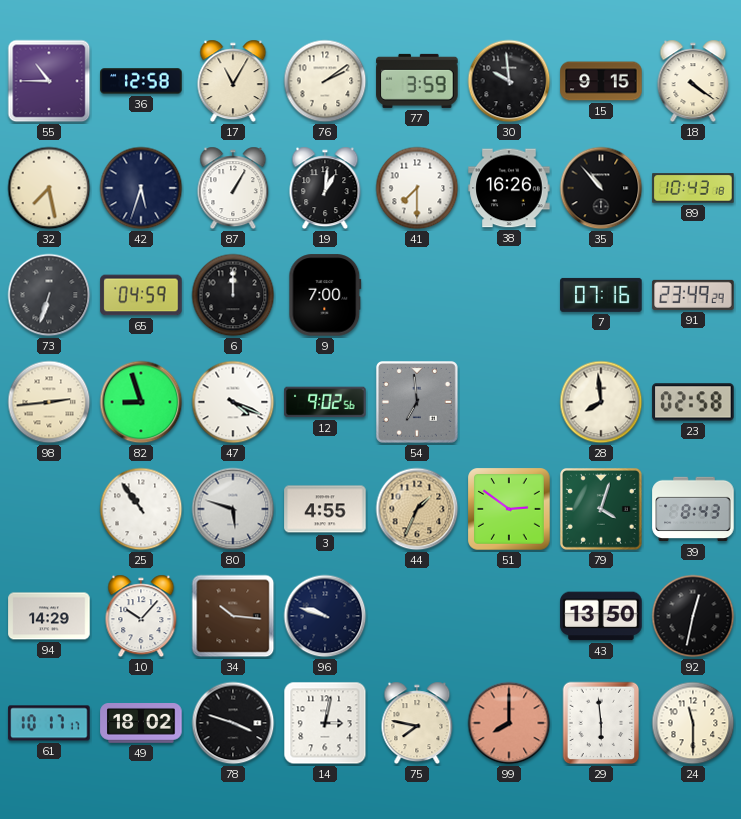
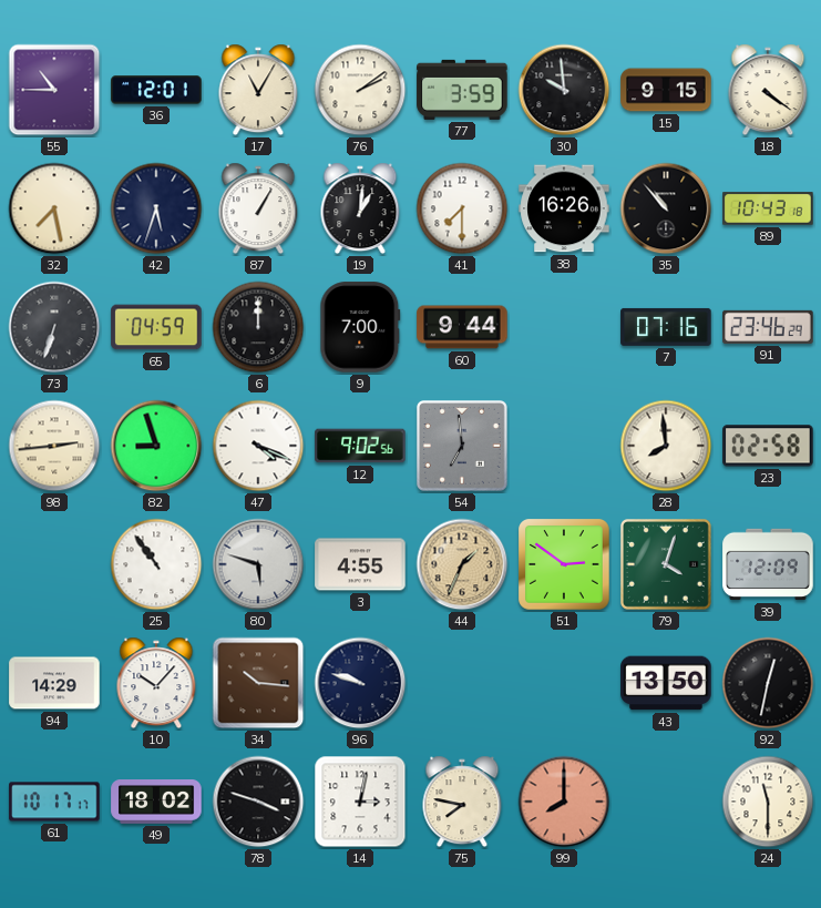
36: 12:58 -> 12:01
60: none -> 9:44
91: 23:49 -> 23:46
39: 8:43 -> 12:09
29: 5:59 -> none
